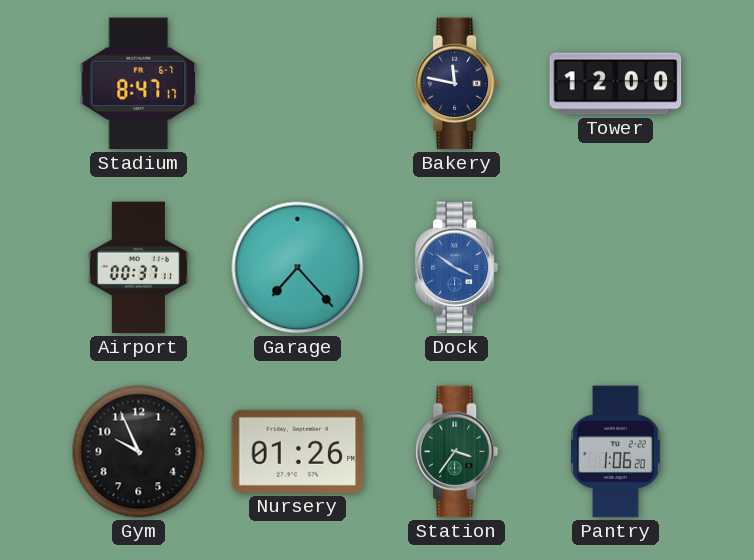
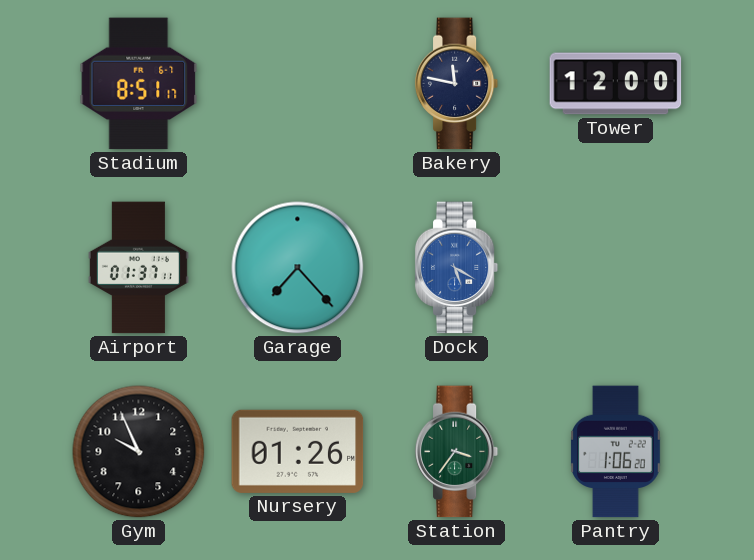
Stadium: 8:47 -> 8:51
Airport: 00:37 -> 01:37
Dock: 3:51 -> 5:20
